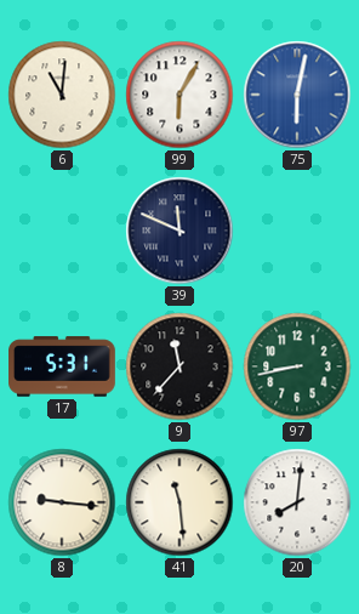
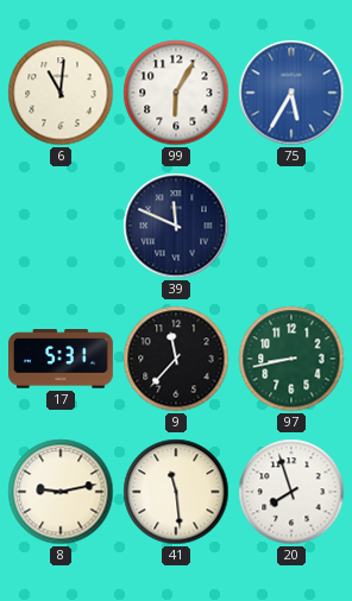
75: 6:02 -> 5:35
8: 9:16 -> 9:13
20: 8:01 -> 7:57
